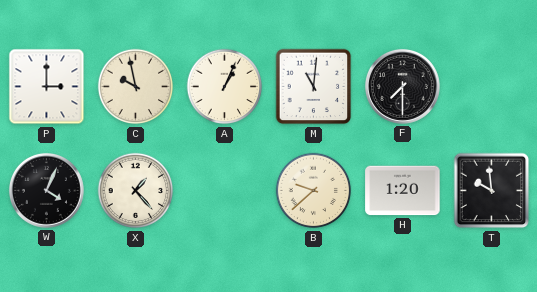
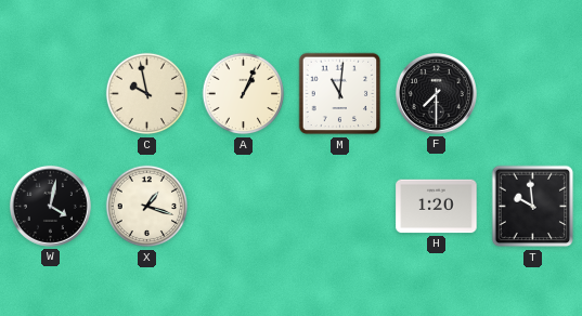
P: 3:00 -> none
W: 4:04 -> 4:02
X: 1:23 -> 1:18
B: 9:38 -> none
